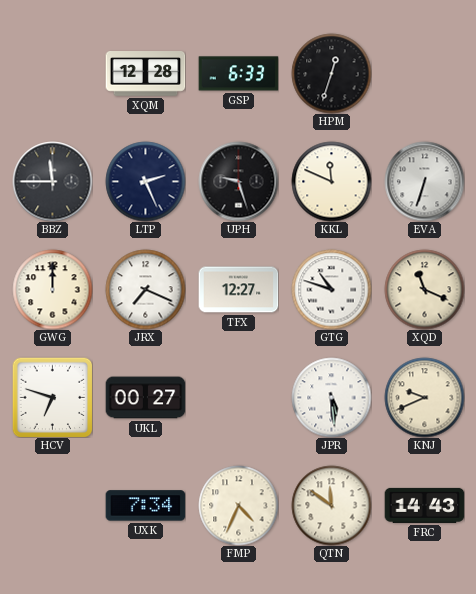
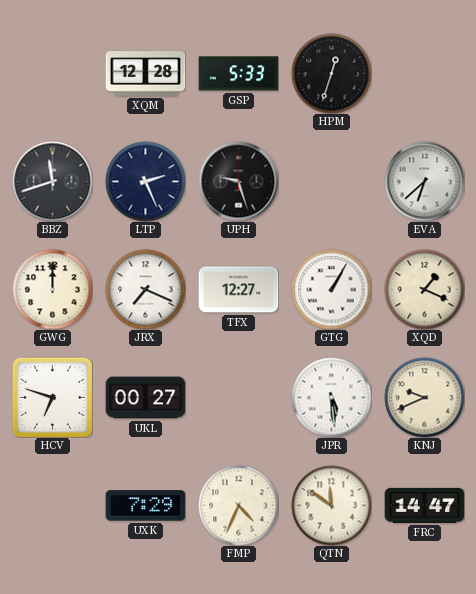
GSP: 6:33 -> 5:33
BBZ: 11:45 -> 11:42
KKL: 11:49 -> none
EVA: 6:33 -> 6:38
GTG: 10:48 -> 1:05
XQD: 11:19 -> 1:19
UXK: 7:34 -> 7:29
FRC: 14:43 -> 14:47
